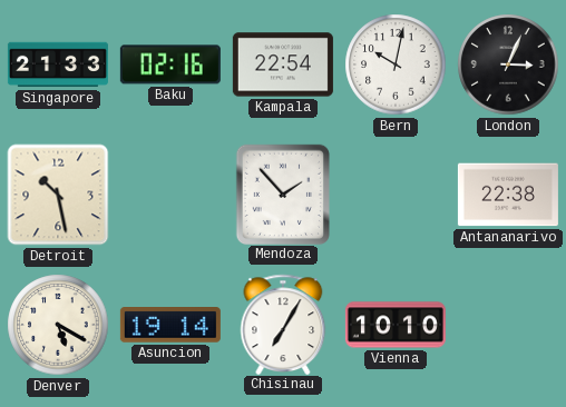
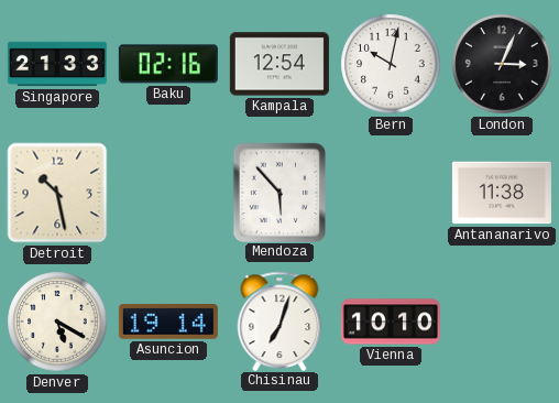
Kampala: 22:54 -> 12:54
Mendoza: 1:53 -> 5:53
Antananarivo: 22:38 -> 11:38
Chisinau: 7:05 -> 7:03
